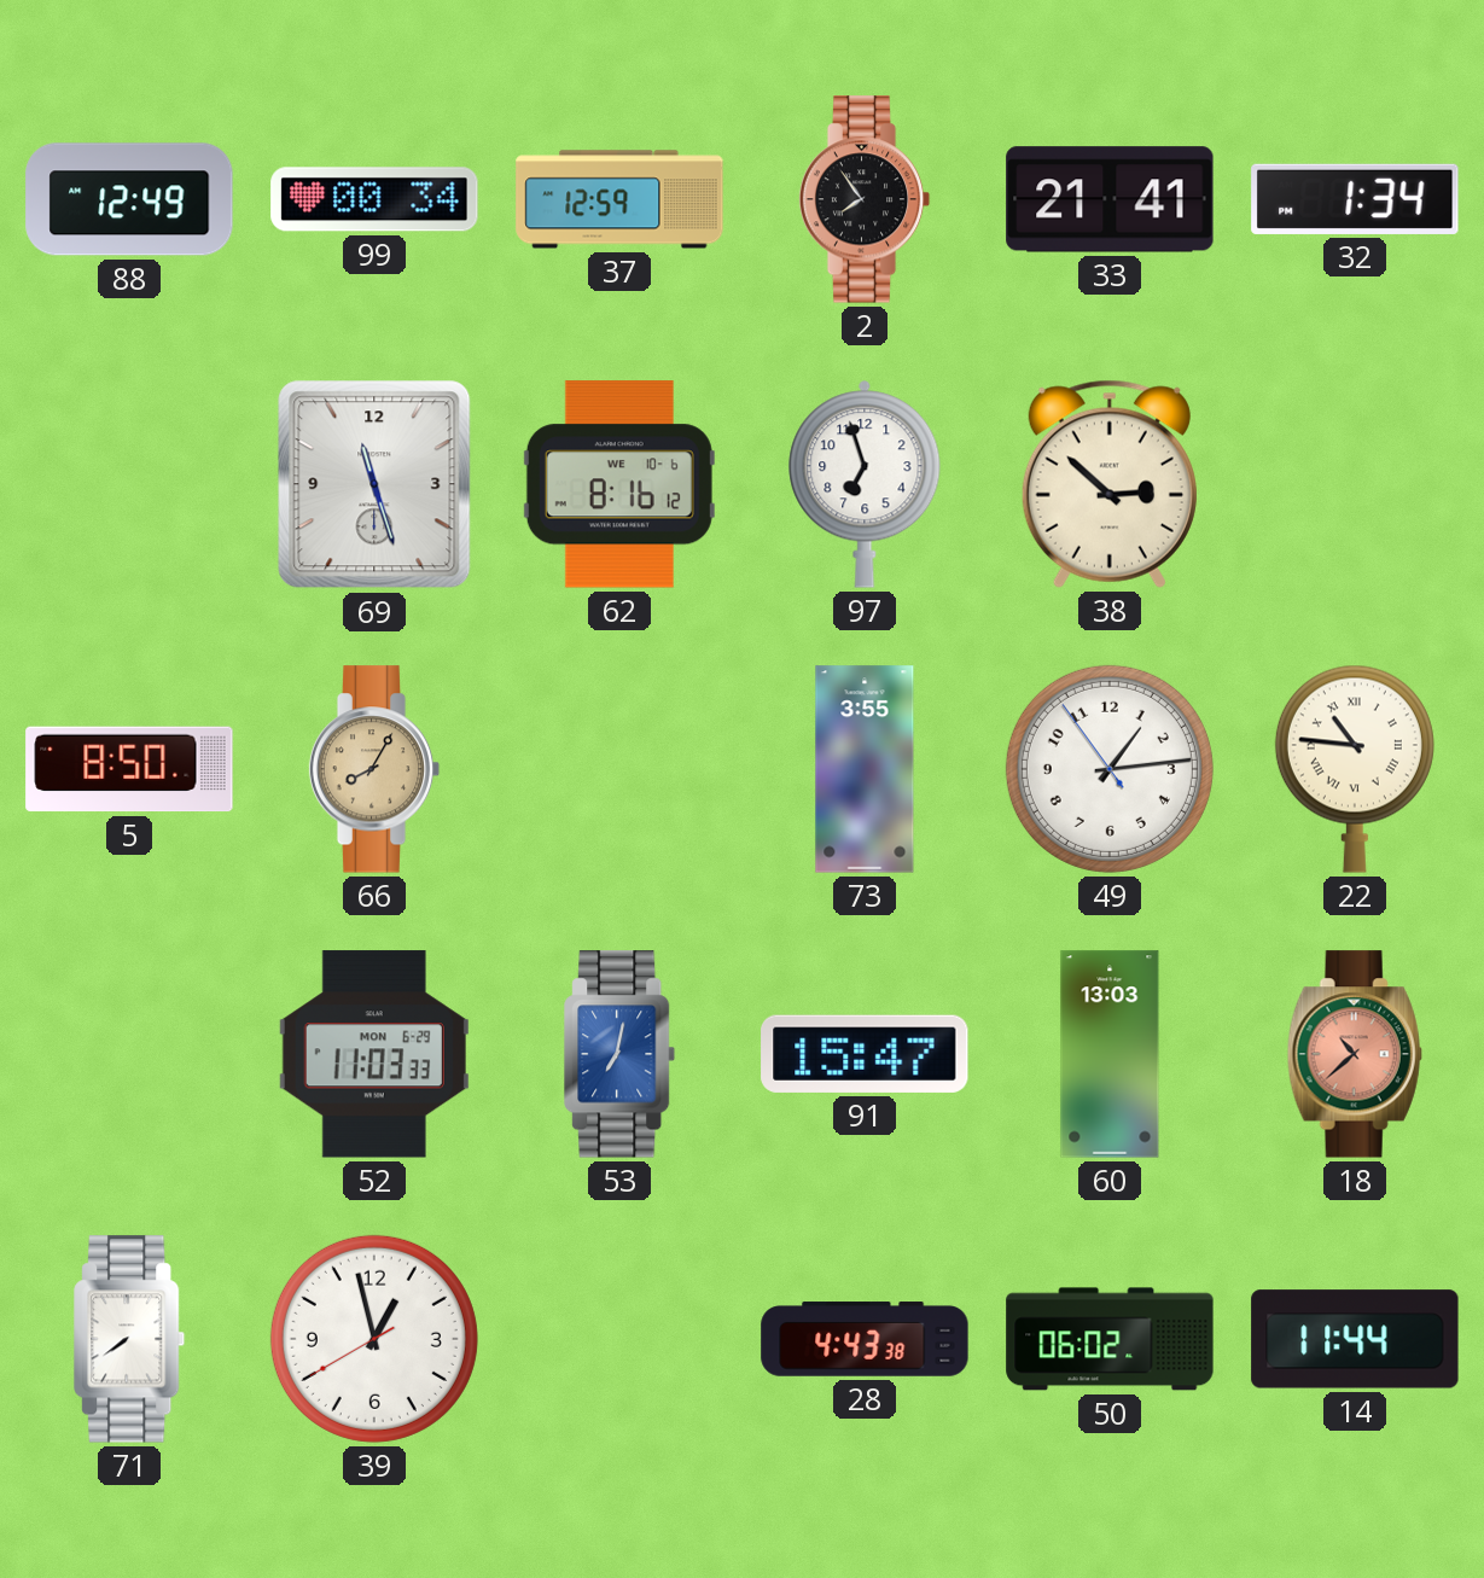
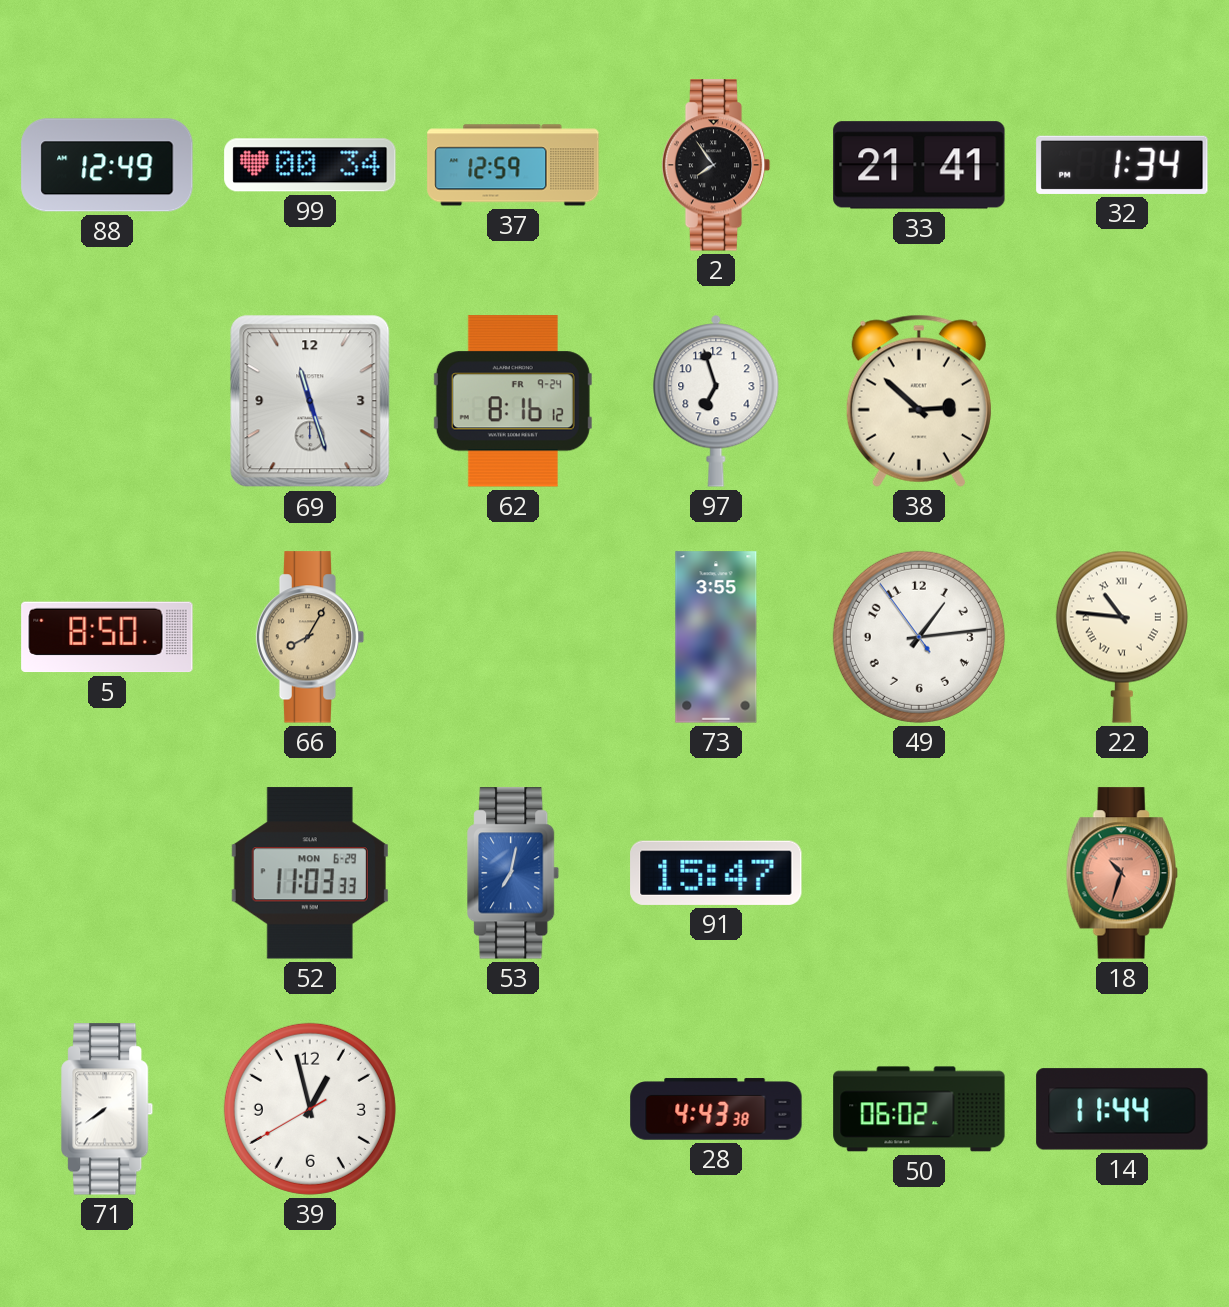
62 date: WE 10-6 -> FR 9-24
60: 13:03 -> none
18: 10:38 -> 10:33
